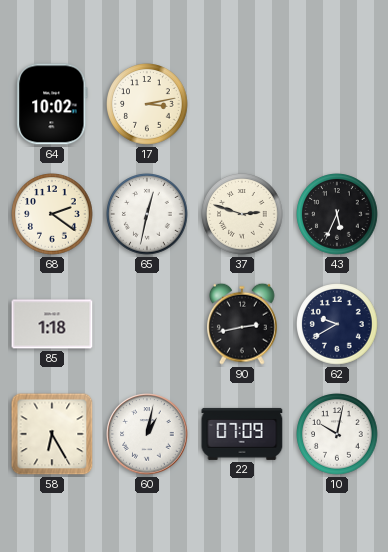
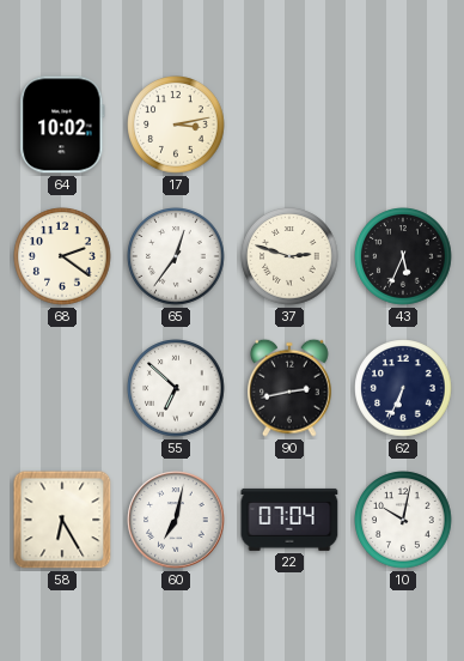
65: 12:32 -> 12:36
85: 1:18 -> none
55: none -> 6:52
62: 9:40 -> 6:34
60: 1:02 -> 7:02
22: 07:09 -> 07:04
